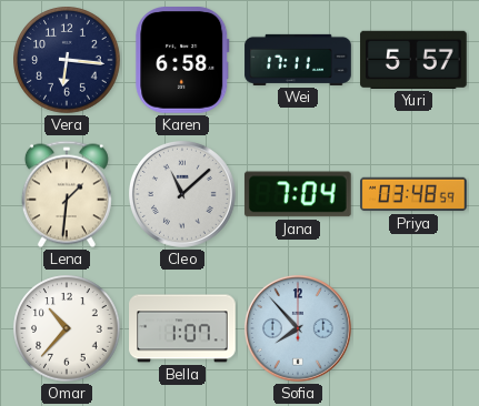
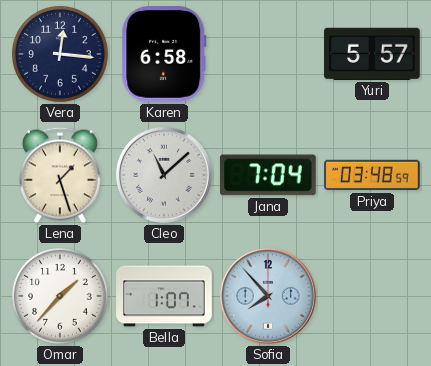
Vera: 6:16 -> 12:16
Wei: 17:11 -> none
Lena: 1:31 -> 1:27
Omar: 10:37 -> 1:37
